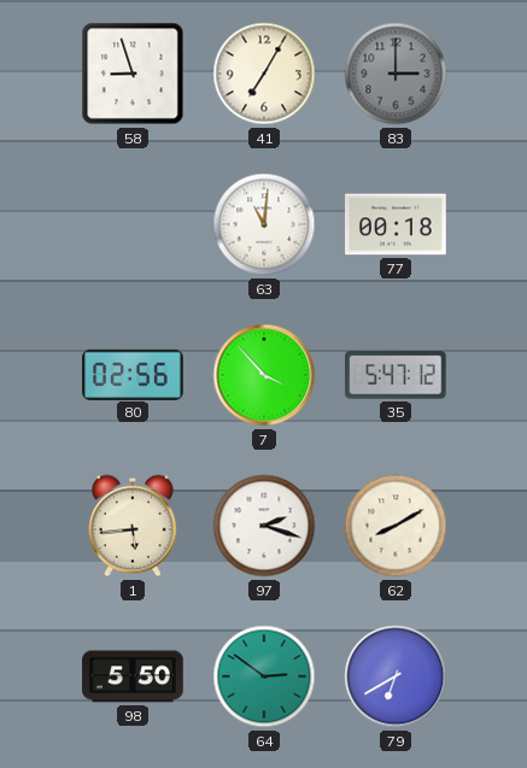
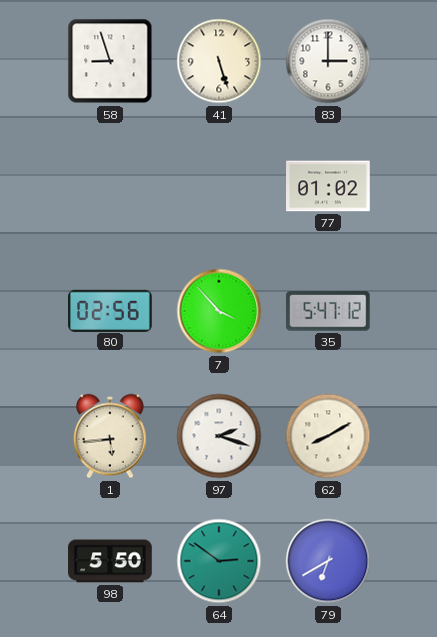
41: 7:05 -> 5:27
83 dial: grey -> white
63: 11:01 -> none
77: 00:18 -> 01:02
